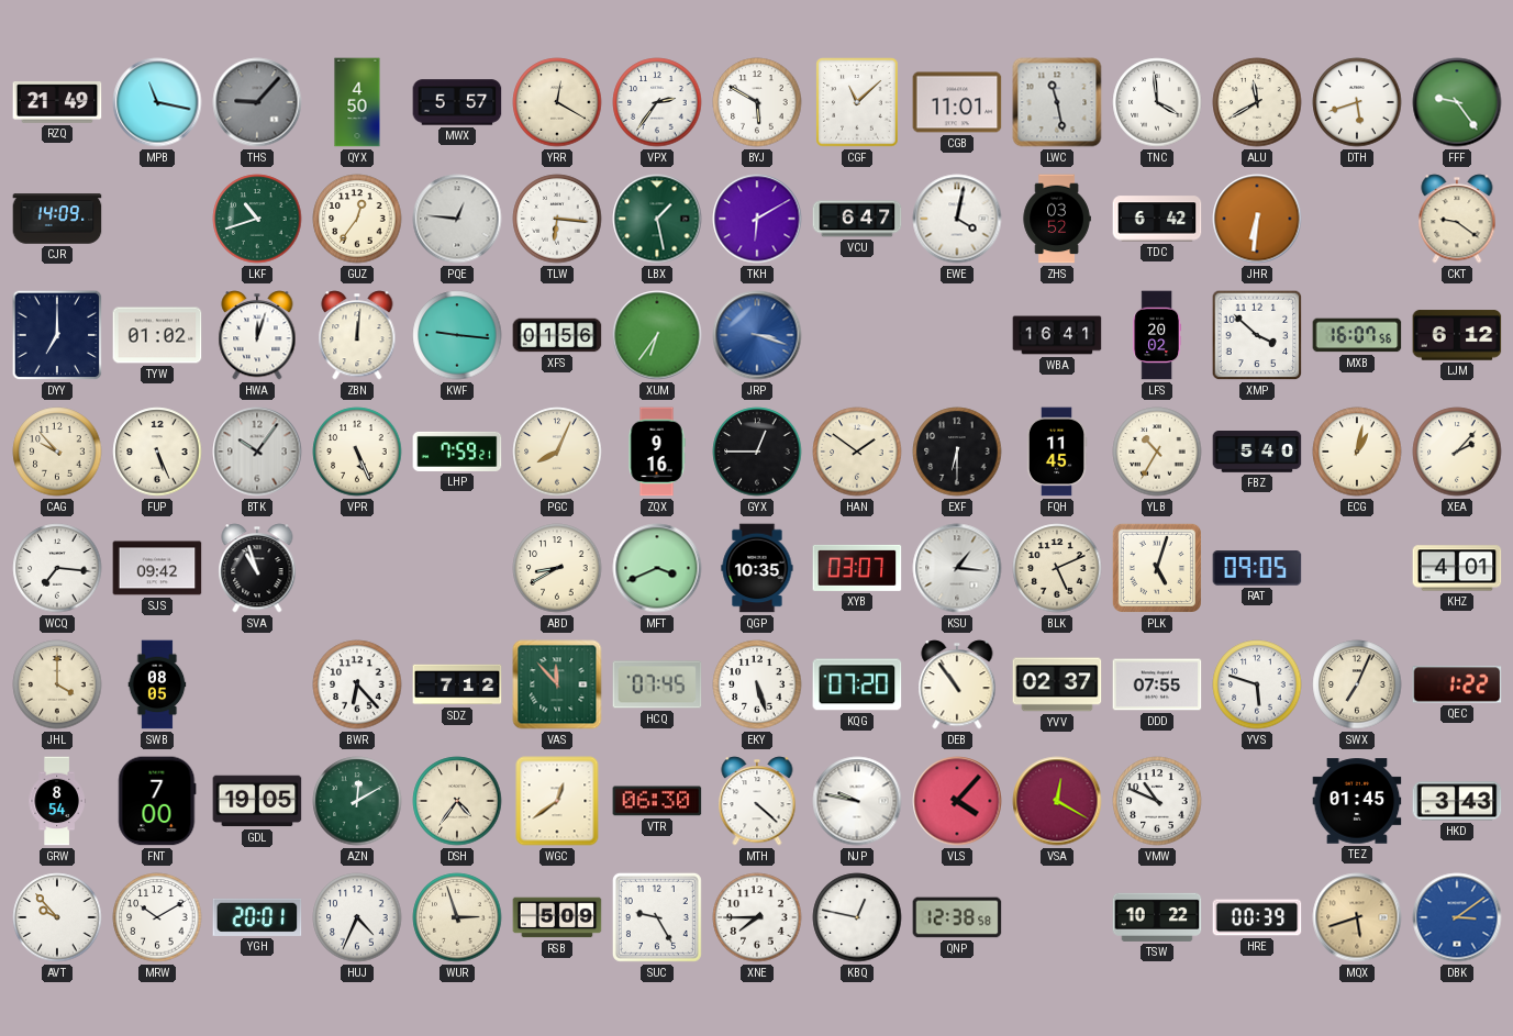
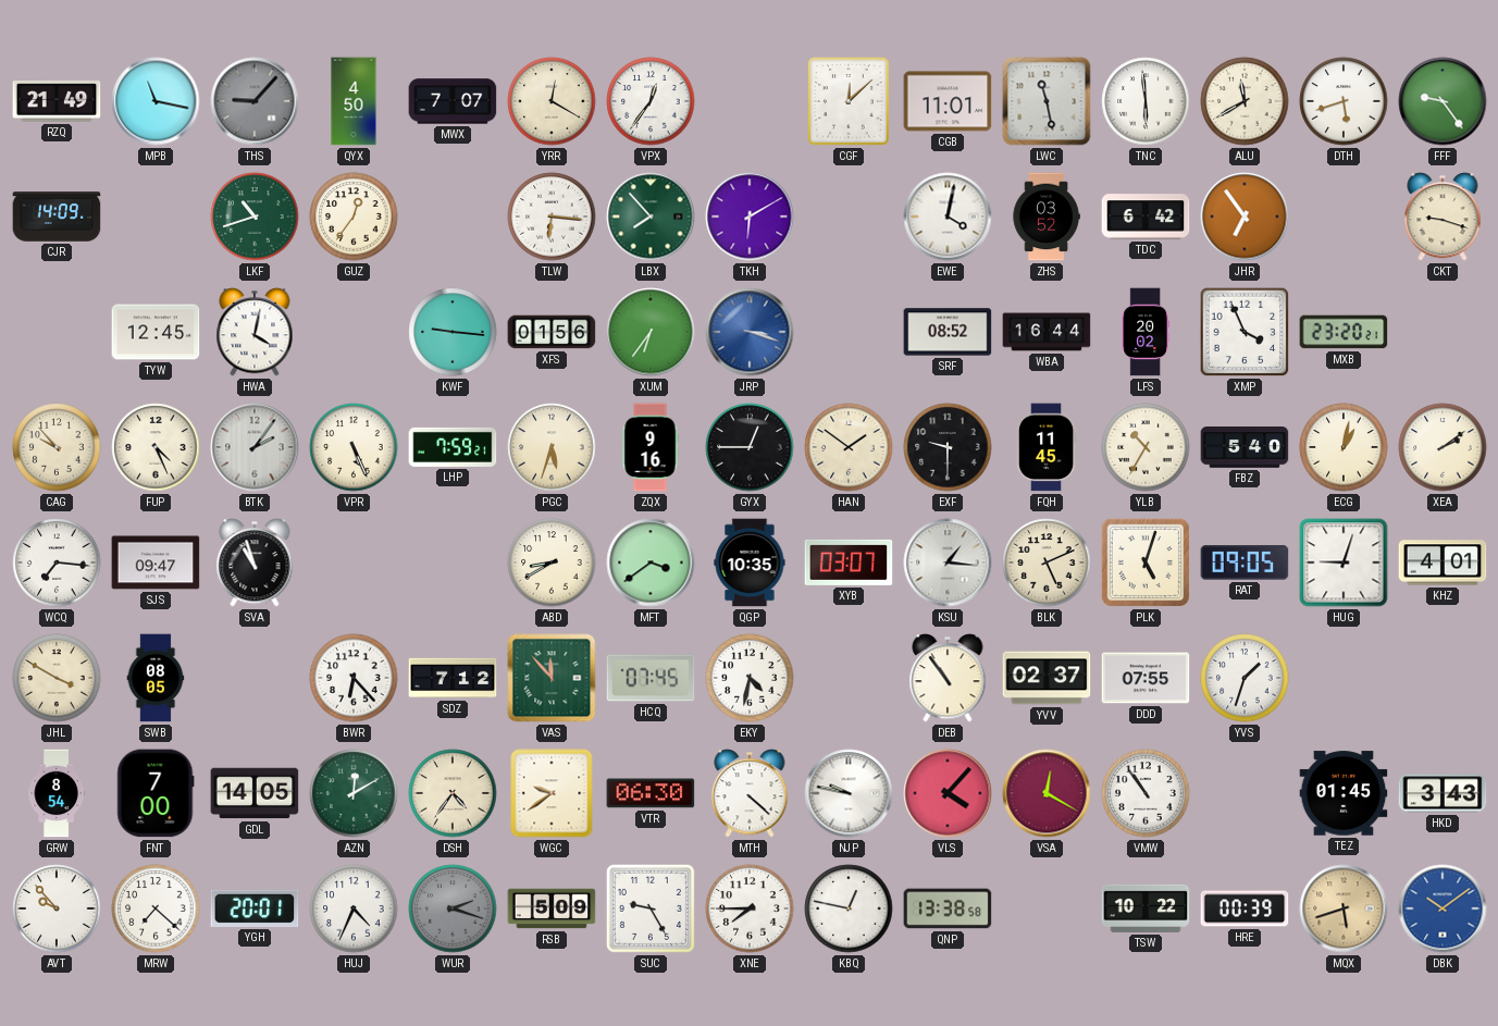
MWX: 5:57 -> 7:07
VPX: 2:36 -> 12:36
BYJ: 5:50 -> none
CGF: 11:08 -> 12:08
TNC: 3:59 -> 5:59
PQE: 12:46 -> none
LBX: 1:28 -> 7:53
VCU: 6:47 -> none
JHR: 6:31 -> 6:54
CKT: 9:21 -> 9:18
DYY: 7:00 -> none
TYW: 01:02 -> 12:45
HWA: 12:03 -> 4:02
ZBN: 12:01 -> none
SRF: none -> 08:52
WBA: 16:41 -> 16:44
XMP: 3:52 -> 3:56
MXB: 16:07 -> 23:20
LJM: 6:12 -> none
FUP: 5:26 -> 4:26
BTK: 10:06 -> 2:06
PGC: 8:04 -> 5:33
EXF: 6:30 -> 9:30
XEA: 2:07 -> 2:09
SJS: 09:42 -> 09:47
MFT: 3:41 -> 3:39
HUG: none -> 9:03
JHL: 4:00 -> 3:50
EKY: 5:27 -> 4:32
KQG: 07:20 -> none
YVS: 5:48 -> 1:33
SWX: 7:04 -> none
QEC: 1:22 -> none
GDL: 19:05 -> 14:05
WGC: 12:39 -> 9:39
VMW: 10:49 -> 10:54
MRW: 10:10 -> 7:22
WUR: 2:57 -> 2:18
WUR dial: cream -> grey
QNP: 12:38 -> 13:38
DBK: 3:09 -> 10:09
